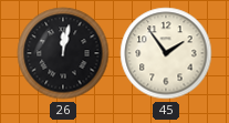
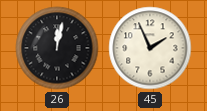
45: 1:54 -> 1:56
